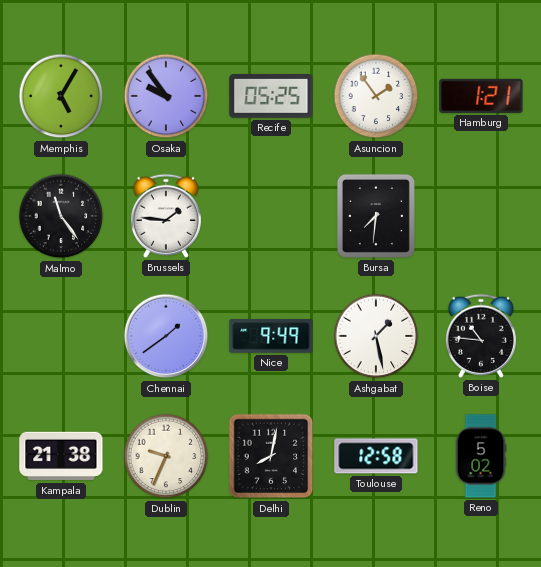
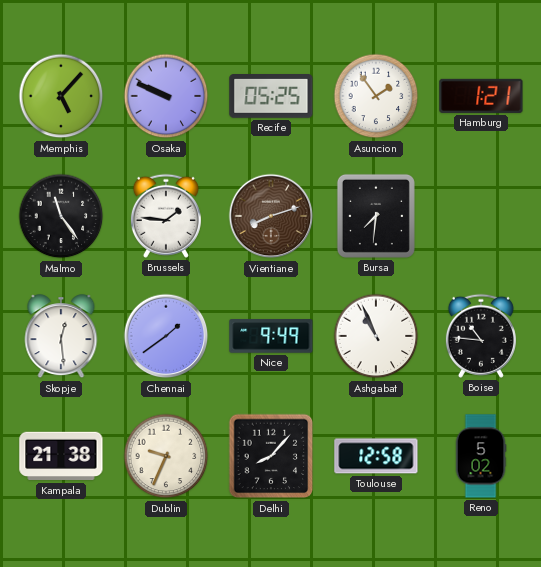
Memphis: 5:05 -> 5:07
Osaka: 9:54 -> 9:49
Vientiane: none -> 8:12
Skopje: none -> 12:29
Ashgabat: 1:28 -> 10:56
Delhi: 8:02 -> 8:07
